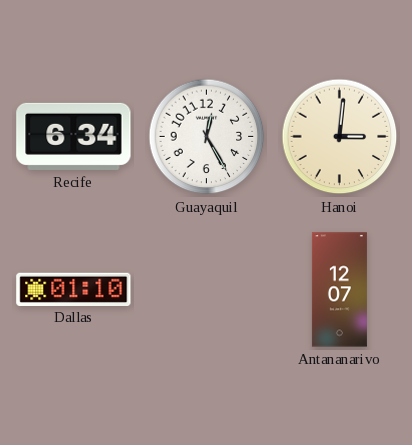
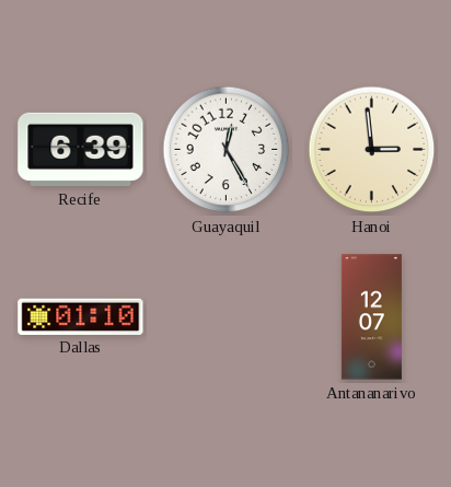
Recife: 6:34 -> 6:39
Hanoi: 3:01 -> 2:59
